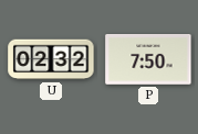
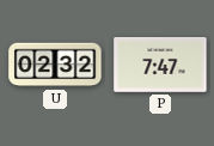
P: 7:50 -> 7:47
